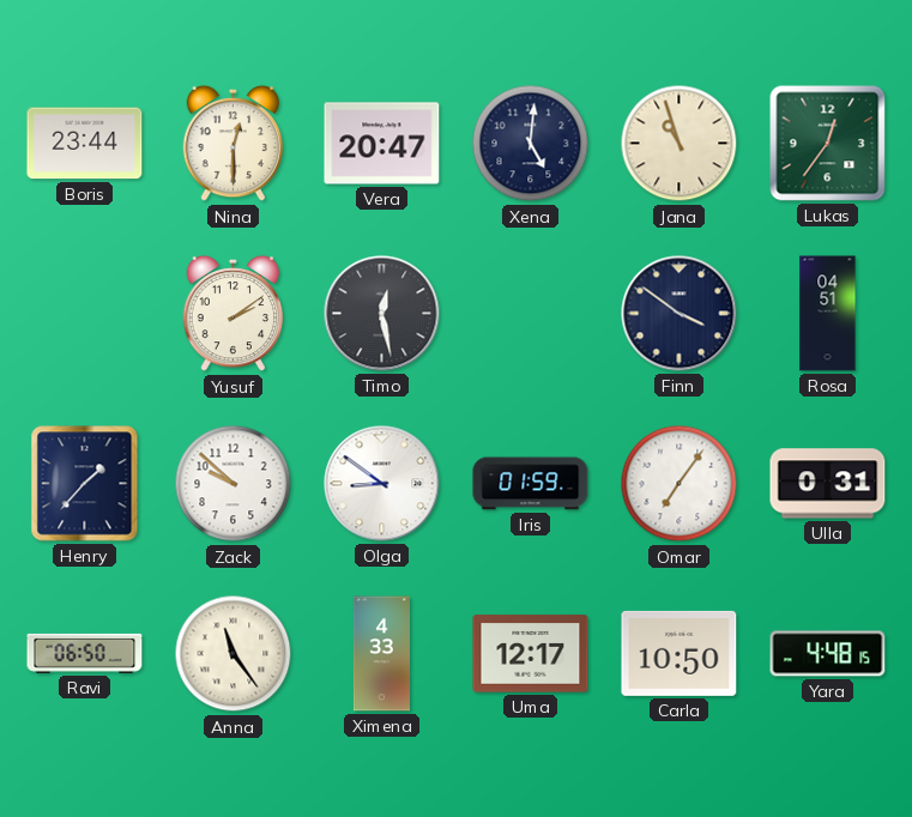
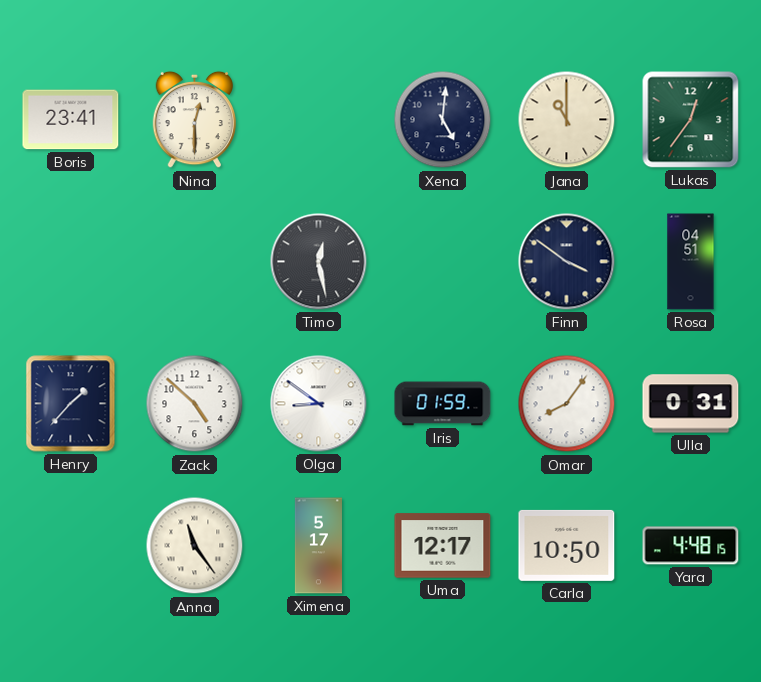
Boris: 23:44 -> 23:41
Vera: 20:47 -> none
Jana: 10:57 -> 11:00
Yusuf: 2:09 -> none
Zack: 9:52 -> 4:52
Omar: 7:06 -> 8:06
Ravi: 06:50 -> none
Ximena: 4:33 -> 5:17
